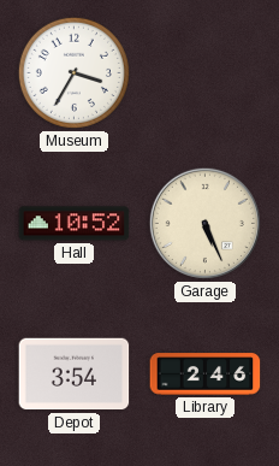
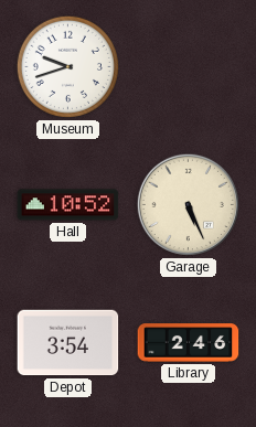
Museum: 3:35 -> 9:42
